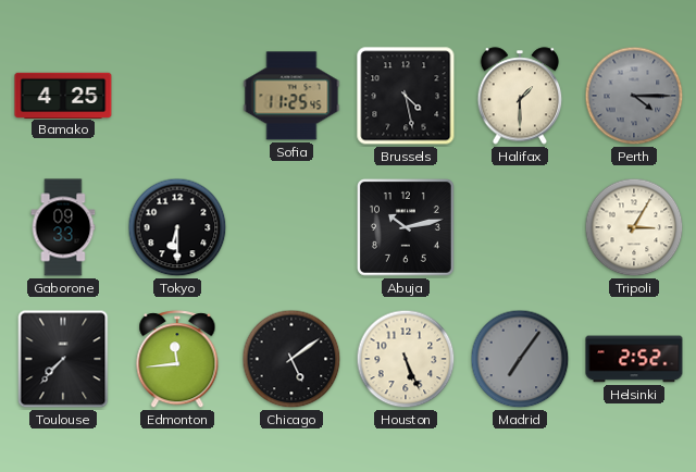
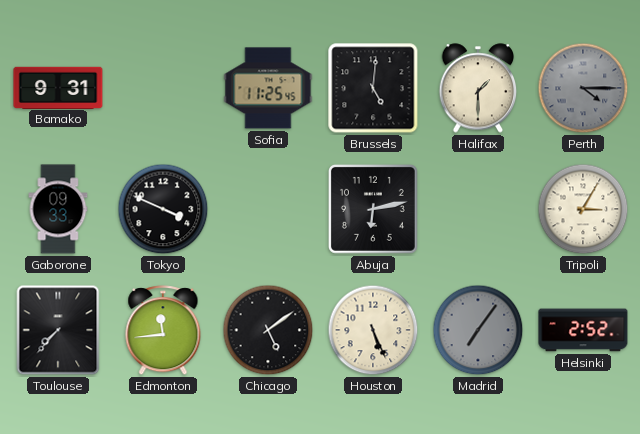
Bamako: 4:25 -> 9:31
Brussels: 4:28 -> 5:01
Tokyo: 6:30 -> 3:49
Abuja: 10:13 -> 6:13
